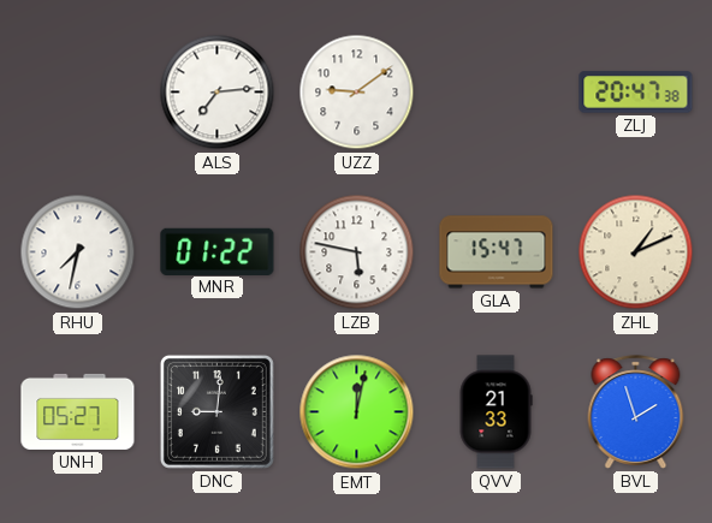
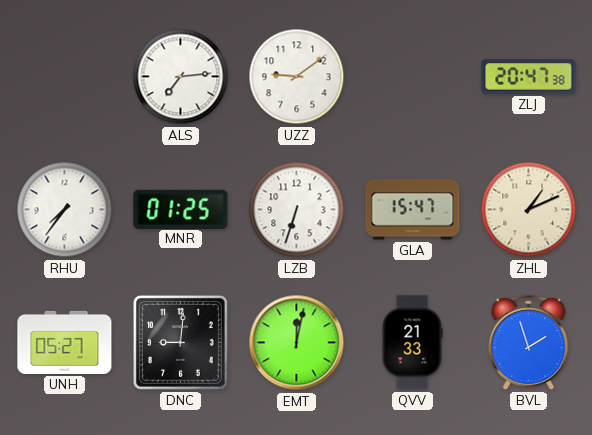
RHU: 7:32 -> 7:36
MNR: 01:22 -> 01:25
LZB: 5:47 -> 6:33
